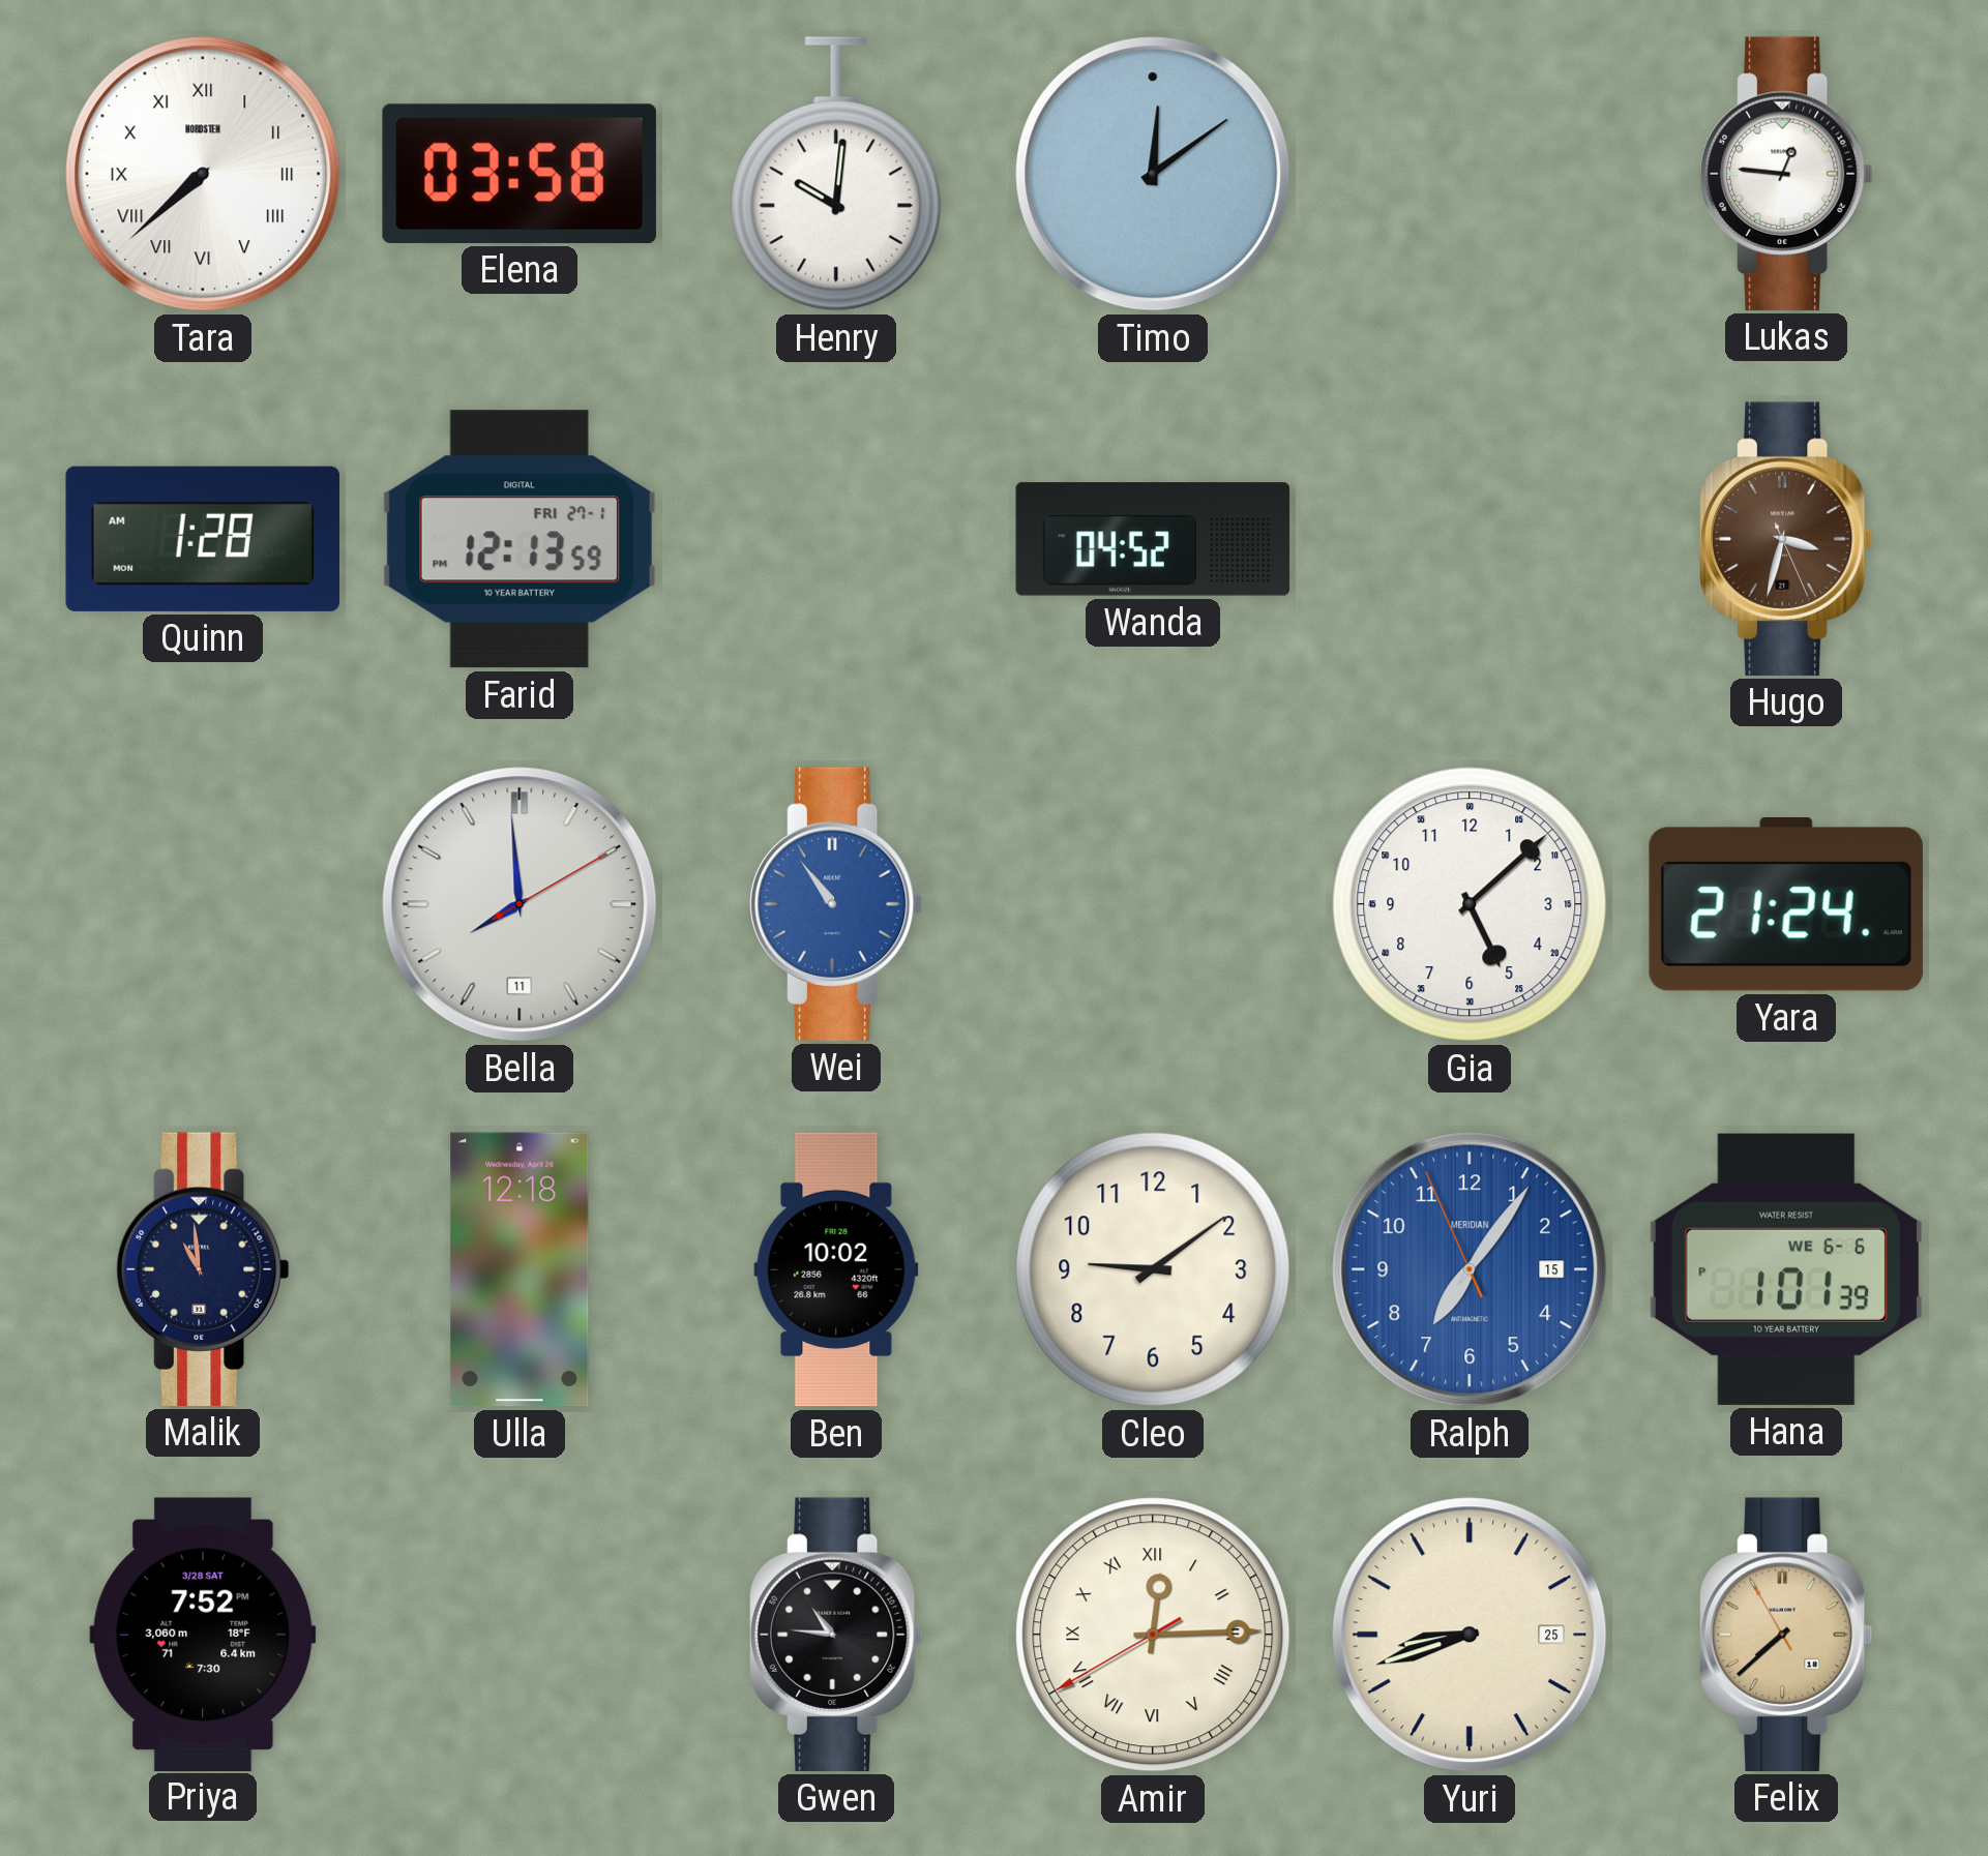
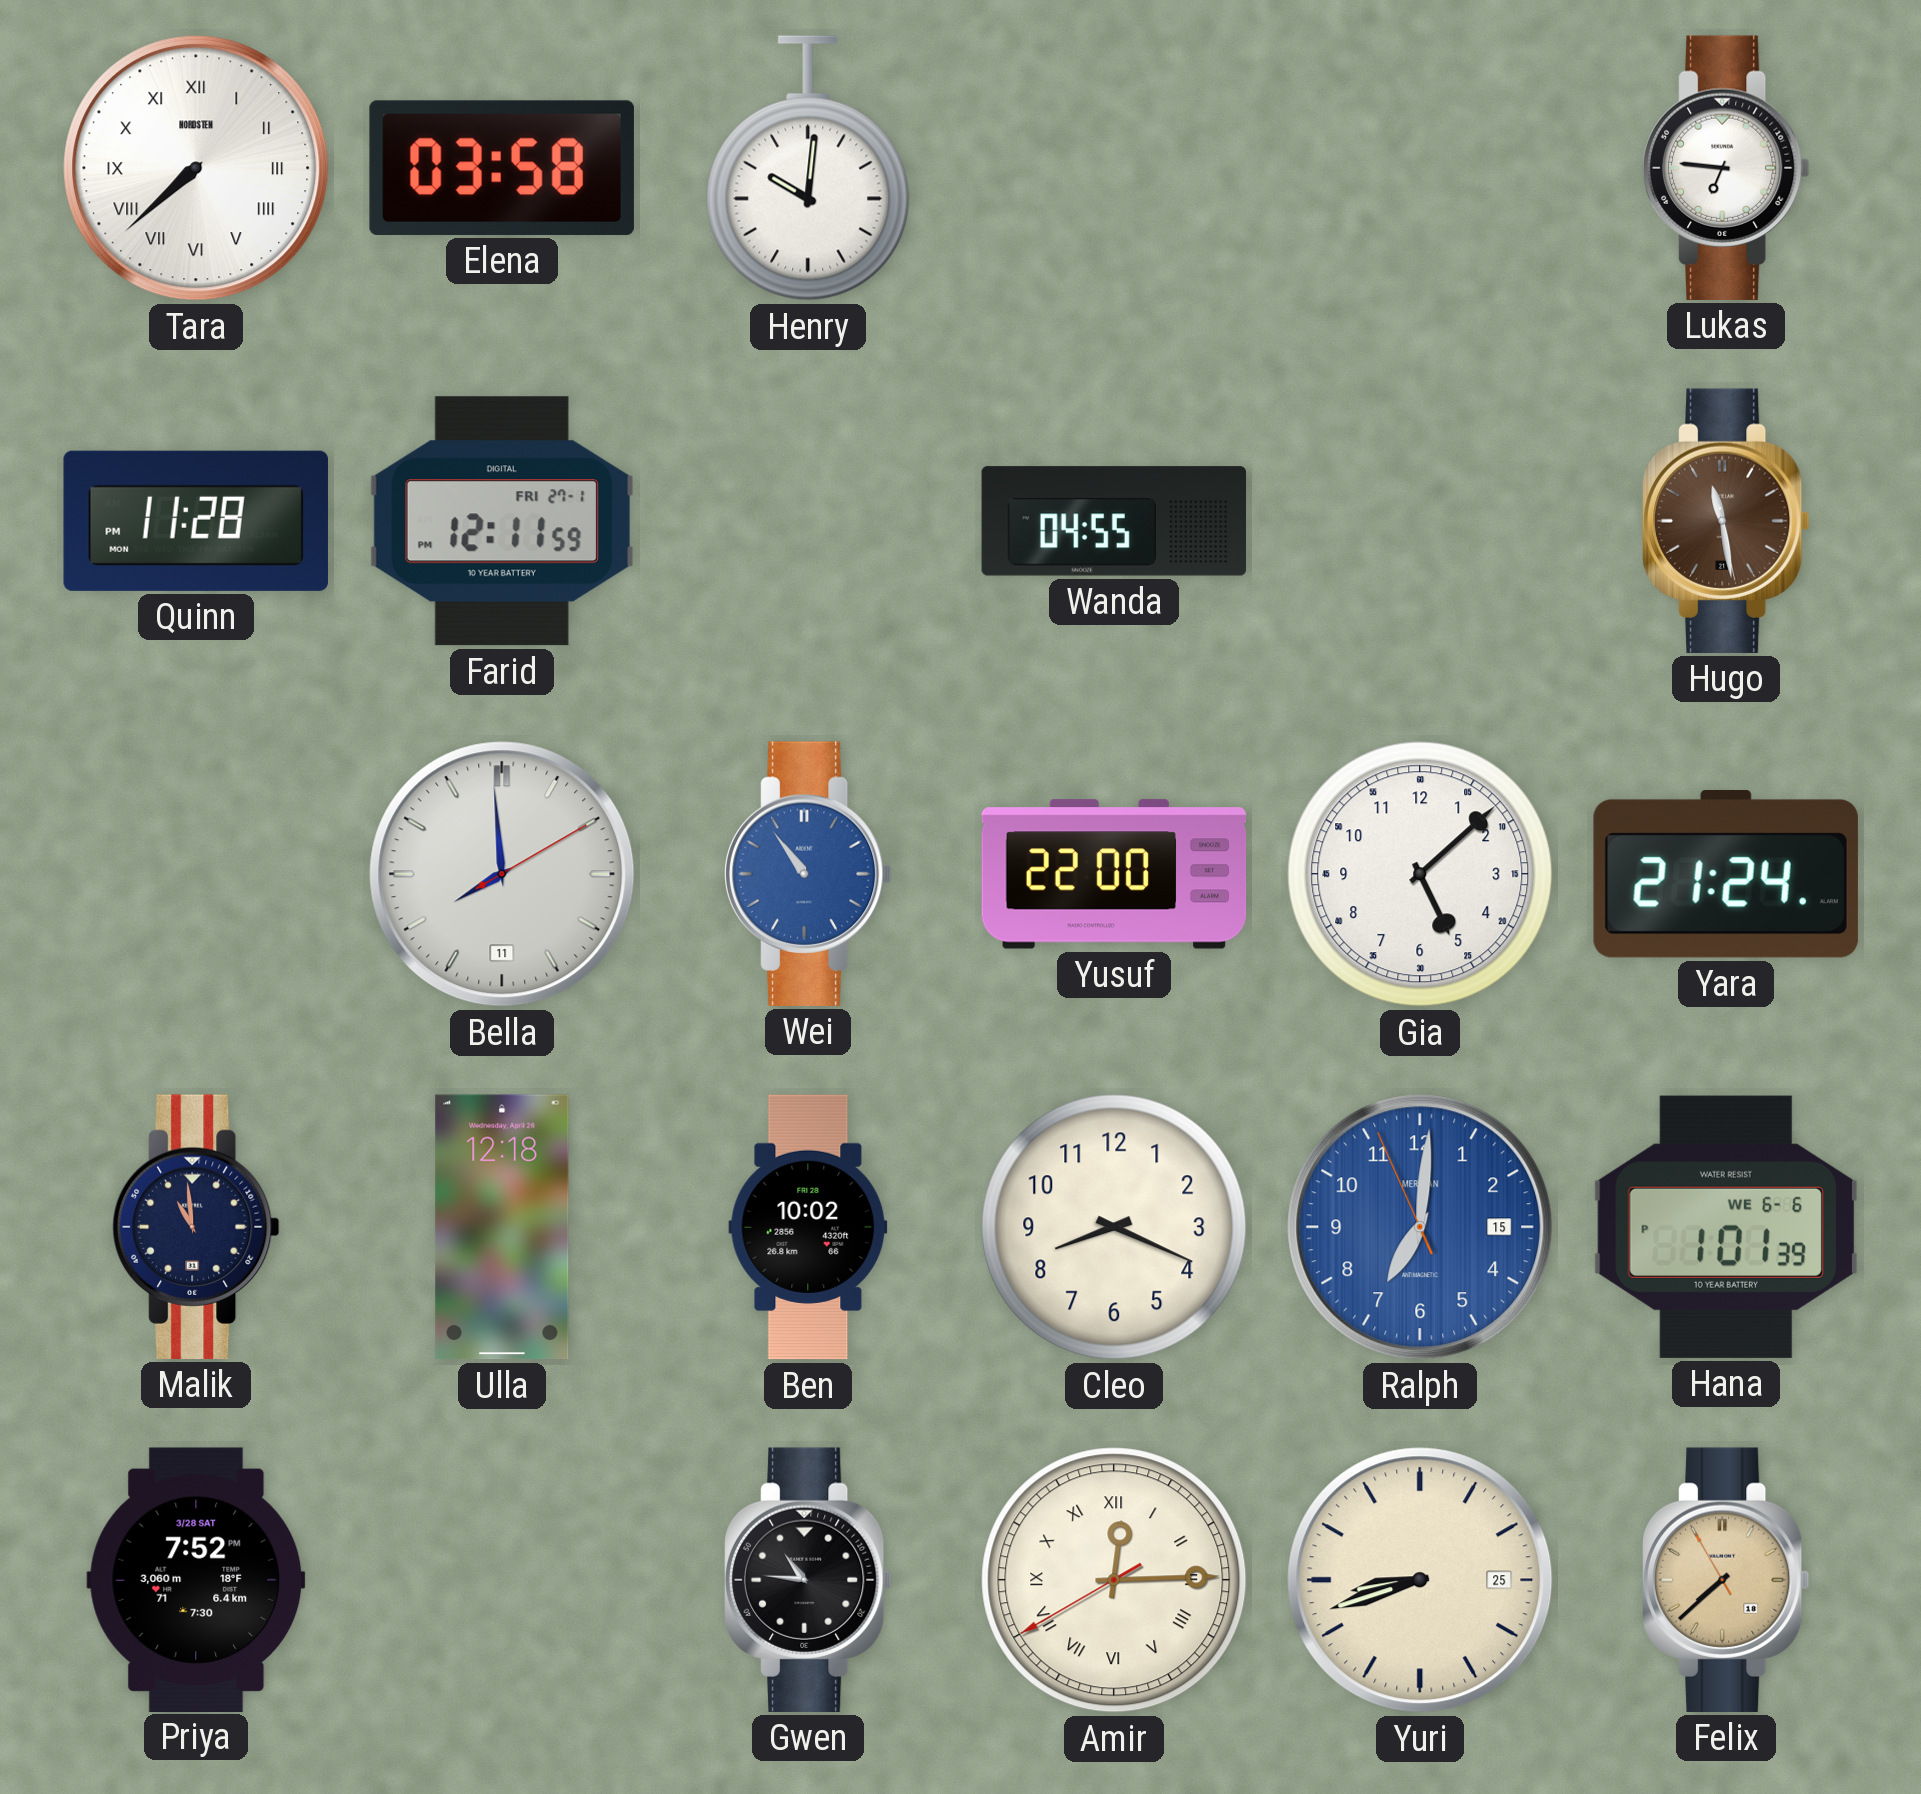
Timo: 12:09 -> none
Lukas: 12:46 -> 6:46
Quinn: 1:28 -> 11:28
Farid: 12:13 -> 12:11
Wanda: 04:52 -> 04:55
Hugo: 3:32 -> 11:28
Yusuf: none -> 22:00
Cleo: 9:09 -> 8:19
Ralph: 7:05 -> 7:00
